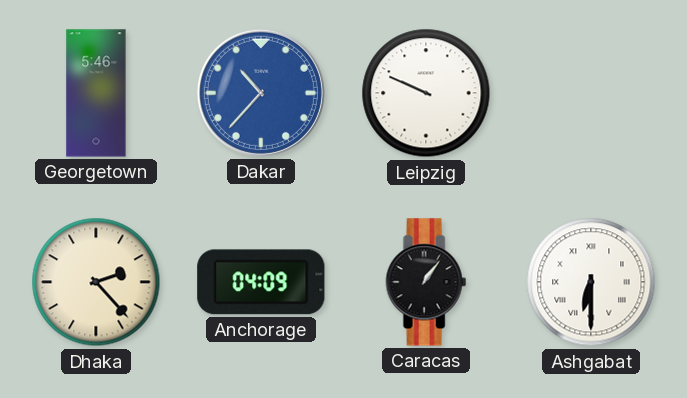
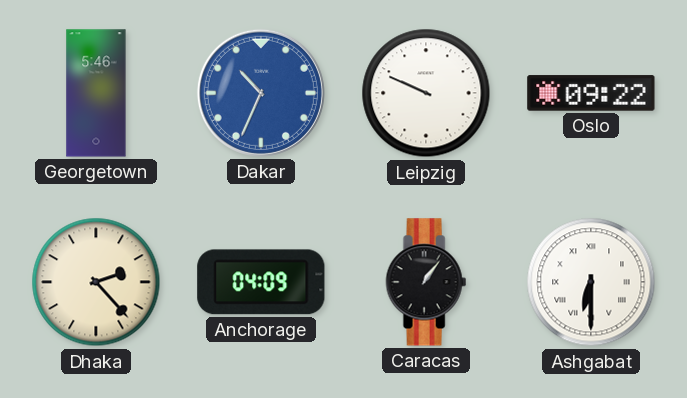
Dakar: 10:37 -> 10:34
Oslo: none -> 09:22
